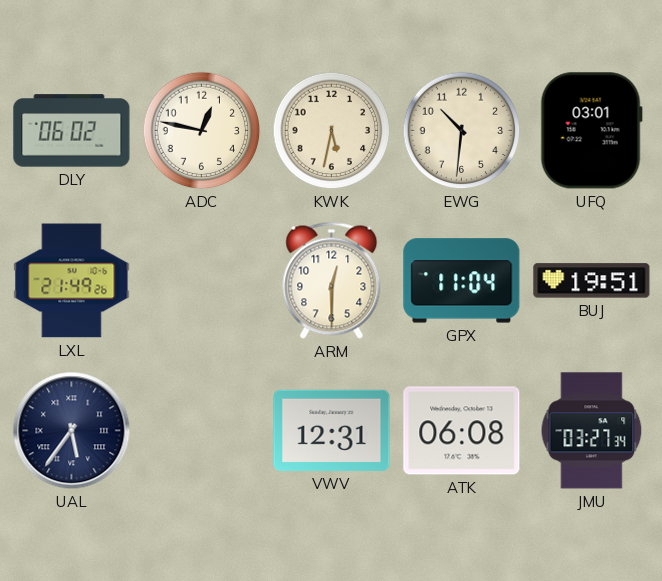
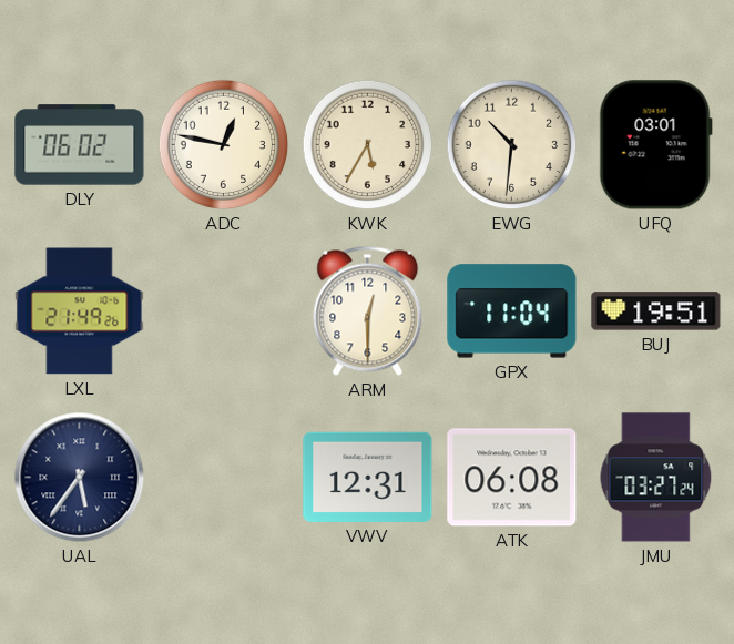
KWK: 5:32 -> 5:35
JMU: 03:27:34 -> 03:27:24
